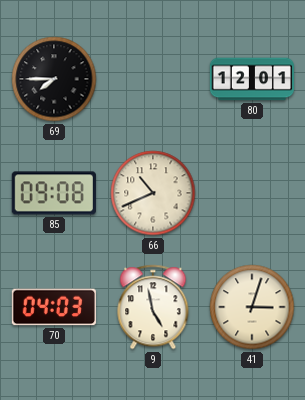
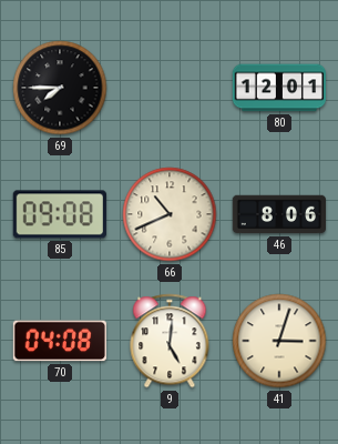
46: none -> 8:06
70: 04:03 -> 04:08
9: 4:58 -> 5:01
